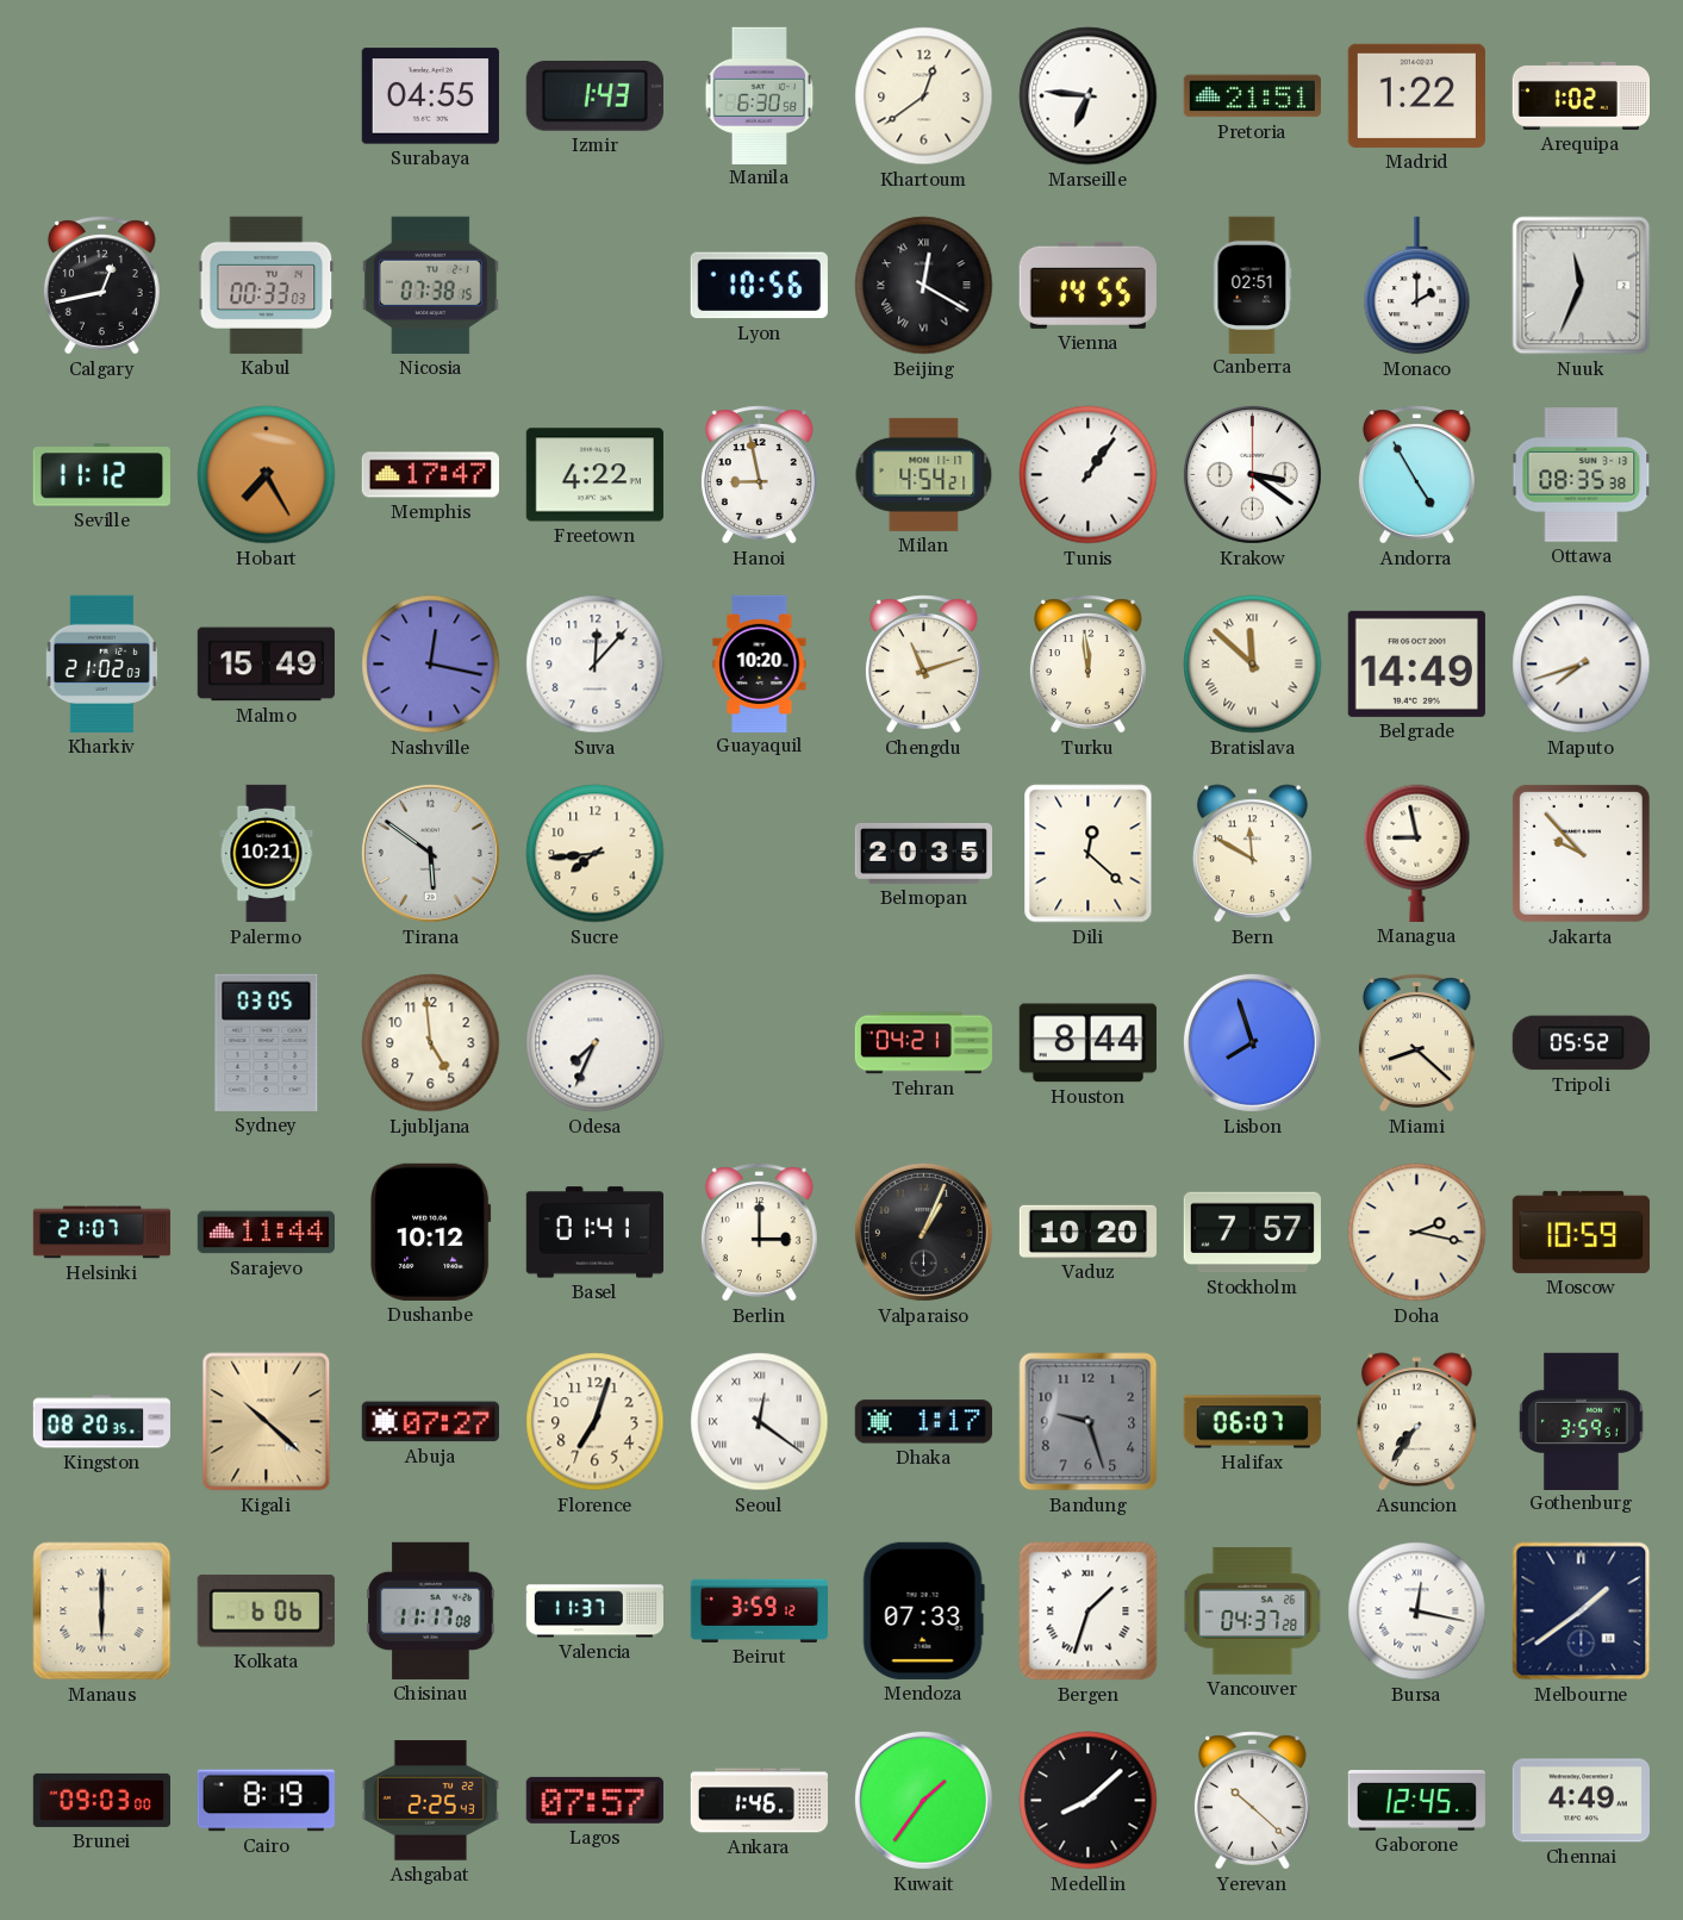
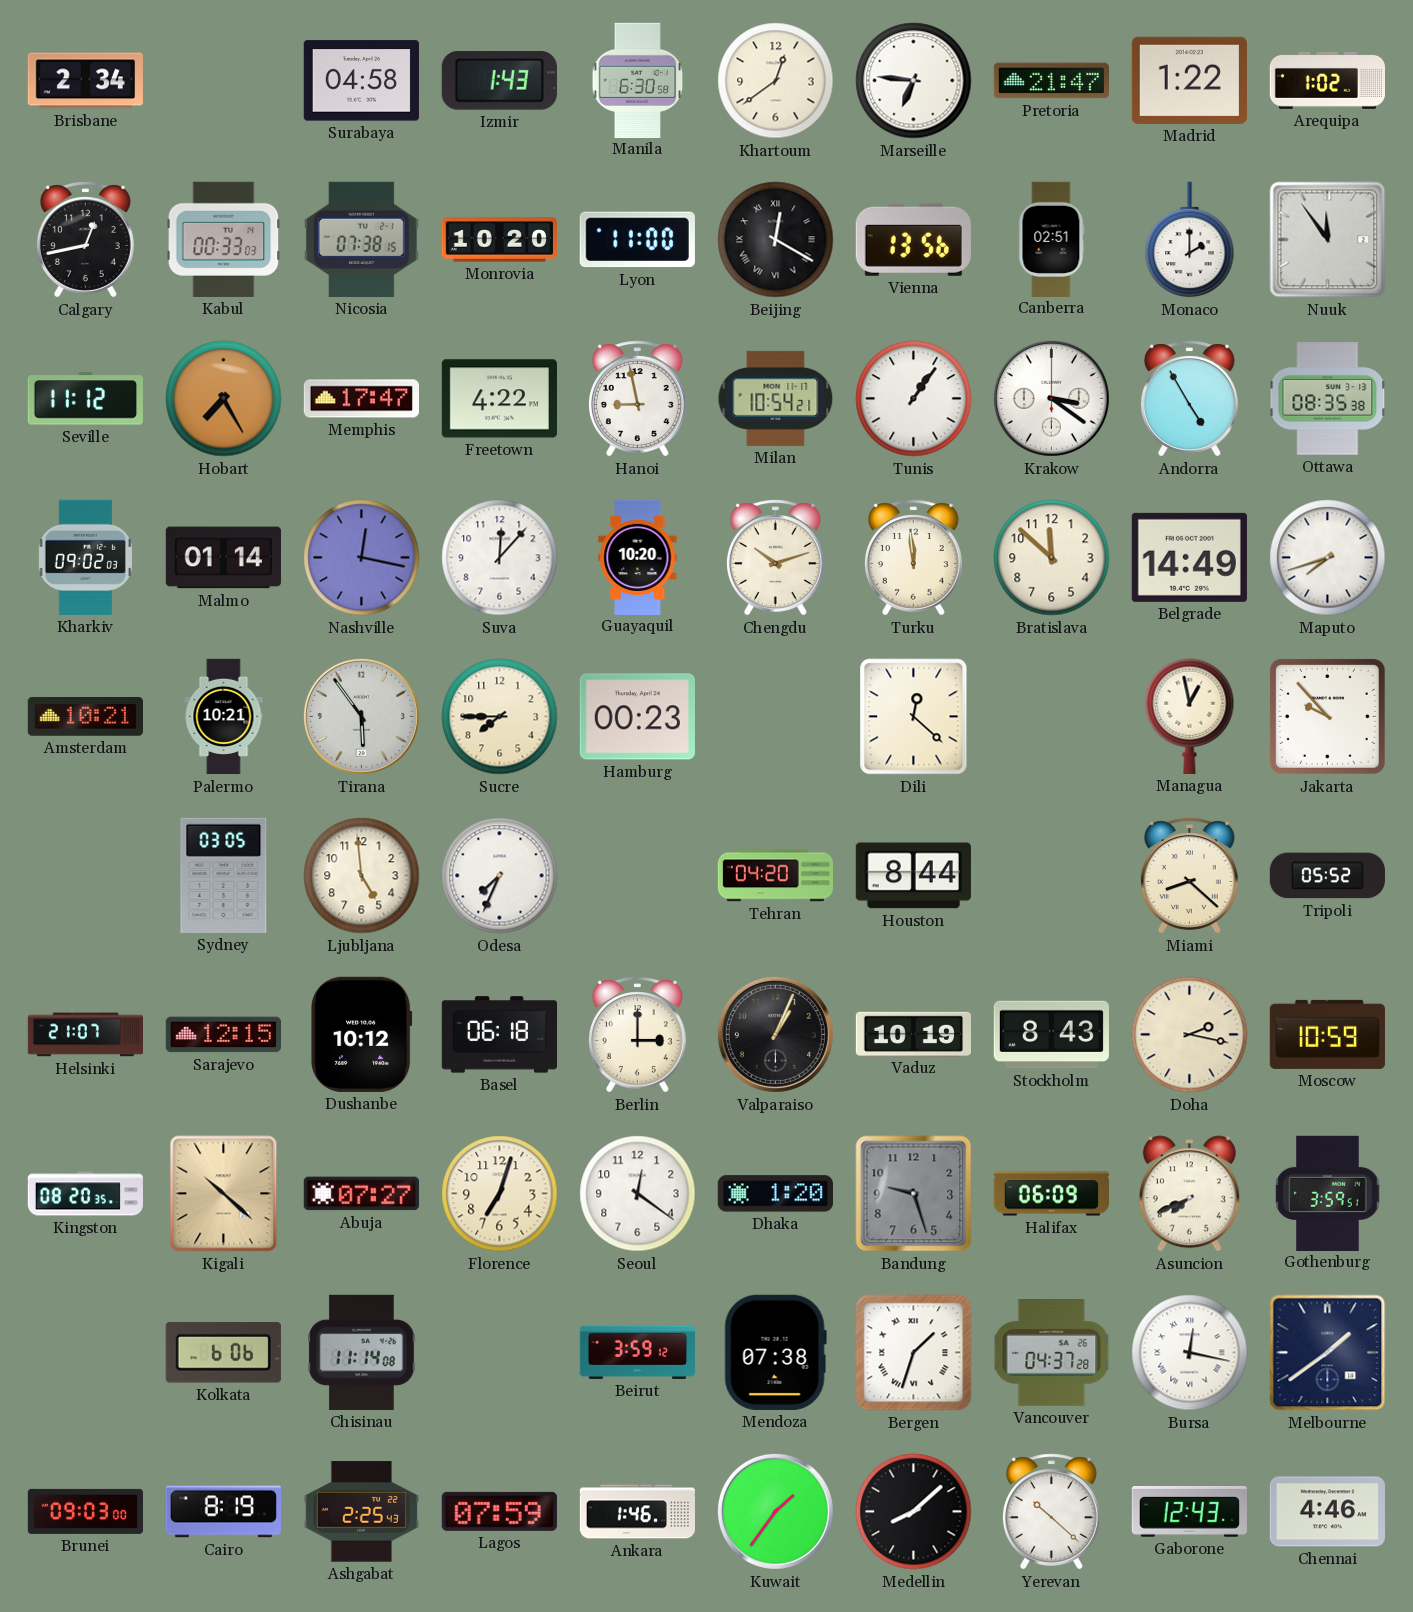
Brisbane: none -> 2:34
Surabaya: 04:55 -> 04:58
Pretoria: 21:51 -> 21:47
Monrovia: none -> 10:20
Lyon: 10:56 -> 11:00
Vienna: 14:55 -> 13:56
Nuuk: 11:34 -> 11:54
Milan: 4:54 -> 10:54
Kharkiv: 21:02 -> 09:02
Malmo: 15:49 -> 01:14
Chengdu: 11:12 -> 10:12
Bratislava numerals: Roman -> Arabic
Amsterdam: none -> 10:21
Tirana: 5:51 -> 5:54
Sucre: 7:44 -> 7:45
Hamburg: none -> 00:23
Belmopan: 20:35 -> none
Bern: 11:50 -> none
Managua: 8:58 -> 12:58
Tehran: 04:21 -> 04:20
Lisbon: 7:57 -> none
Sarajevo: 11:44 -> 12:15
Basel: 01:41 -> 06:18
Vaduz: 10:20 -> 10:19
Stockholm: 7:57 -> 8:43
Seoul numerals: Roman -> Arabic
Dhaka: 1:17 -> 1:20
Halifax: 06:07 -> 06:09
Asuncion: 7:36 -> 7:41
Manaus: 6:00 -> none
Chisinau: 11:17 -> 11:14
Valencia: 11:37 -> none
Mendoza: 07:33 -> 07:38
Lagos: 07:57 -> 07:59
Gaborone: 12:45 -> 12:43
Chennai: 4:49 -> 4:46
